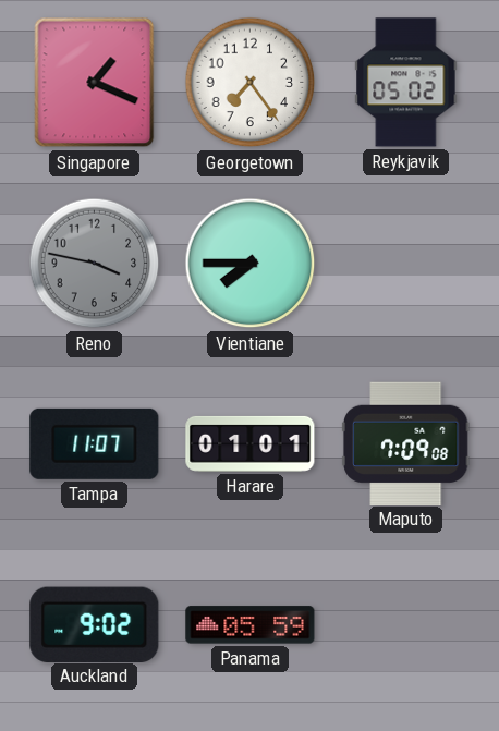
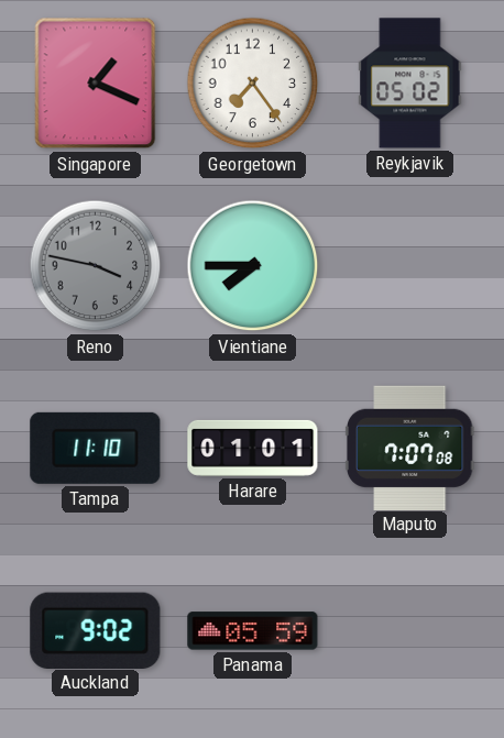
Tampa: 11:07 -> 11:10
Maputo: 7:09 -> 7:07
